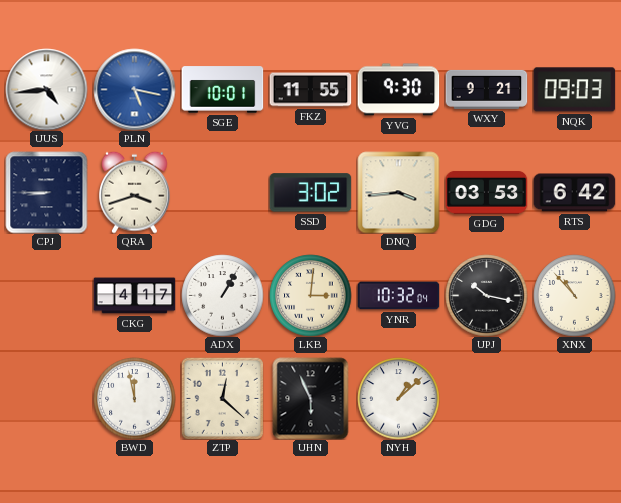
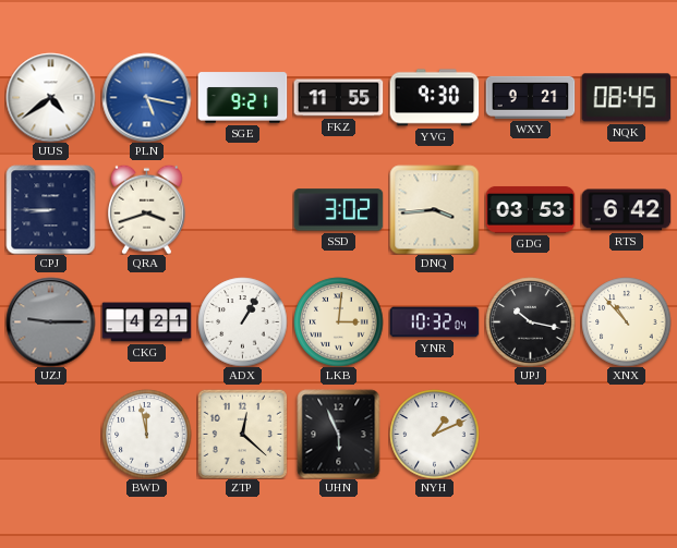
UUS: 4:44 -> 4:39
SGE: 10:01 -> 9:21
NQK: 09:03 -> 08:45
UZJ: none -> 9:15
CKG: 4:17 -> 4:21
NYH: 1:08 -> 1:11
